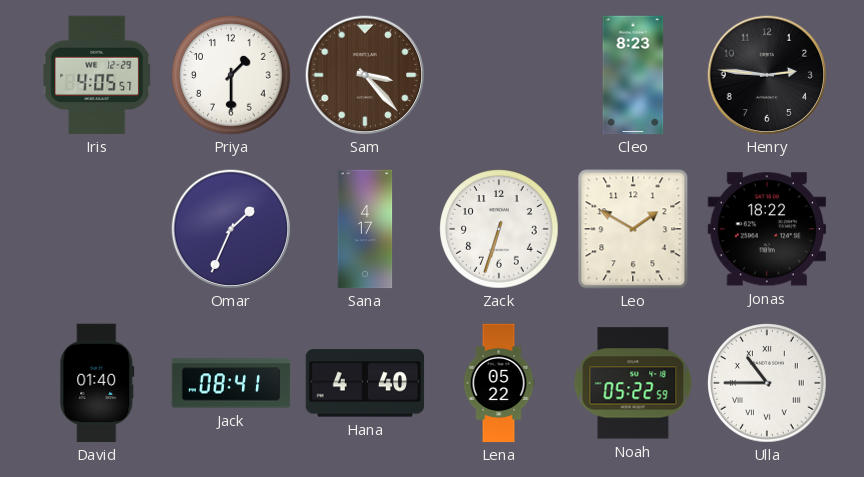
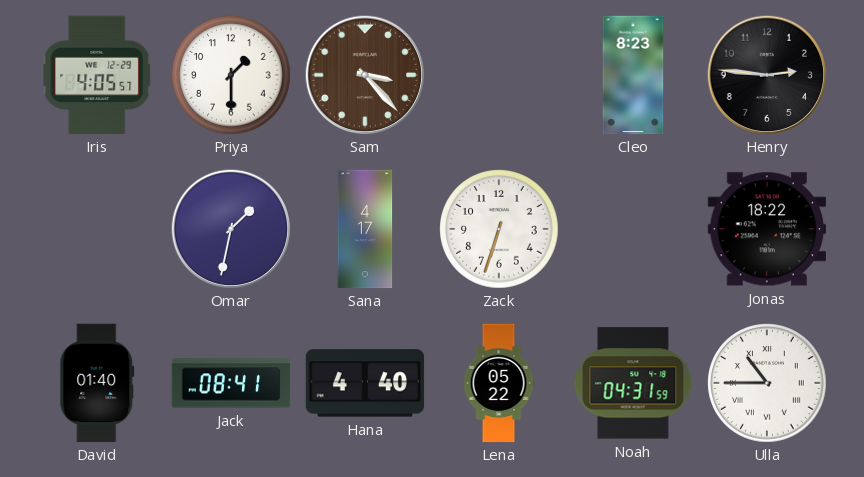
Omar: 1:34 -> 1:32
Leo: 1:50 -> none
Noah: 05:22 -> 04:31
